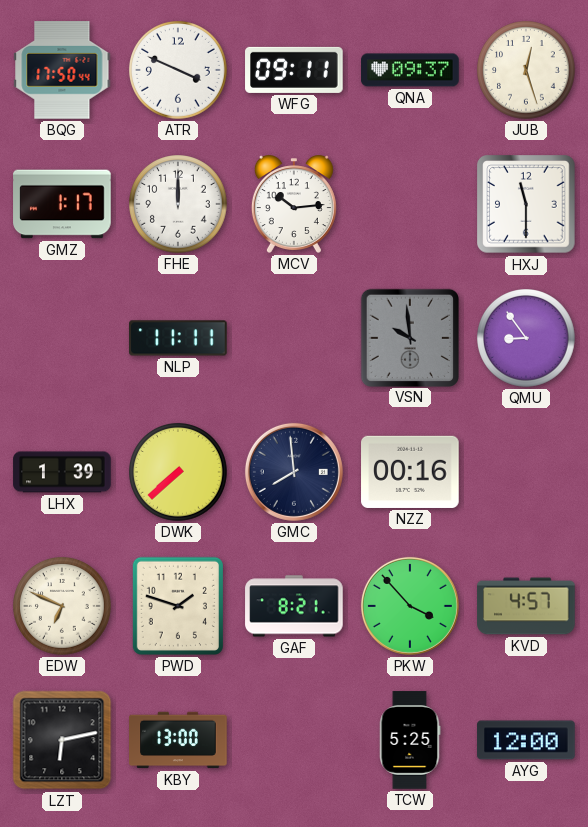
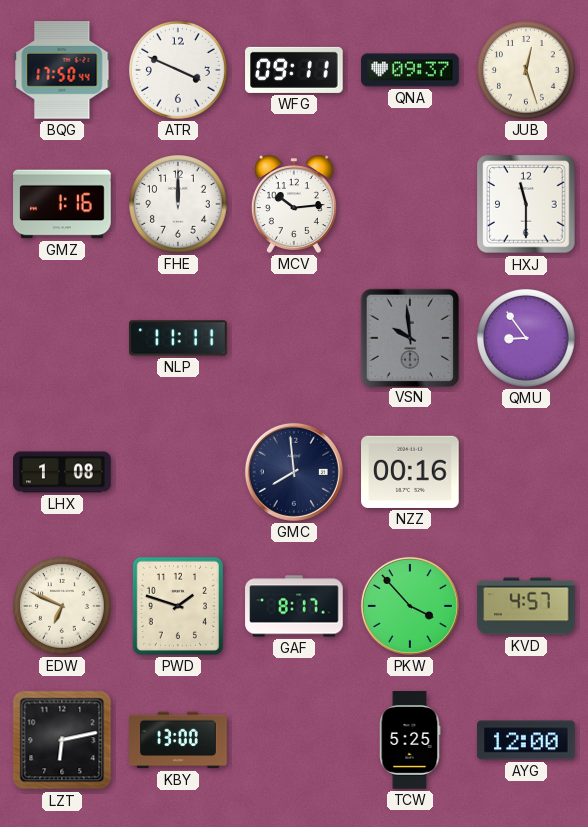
GMZ: 1:17 -> 1:16
LHX: 1:39 -> 1:08
DWK: 7:38 -> none
GAF: 8:21 -> 8:17
